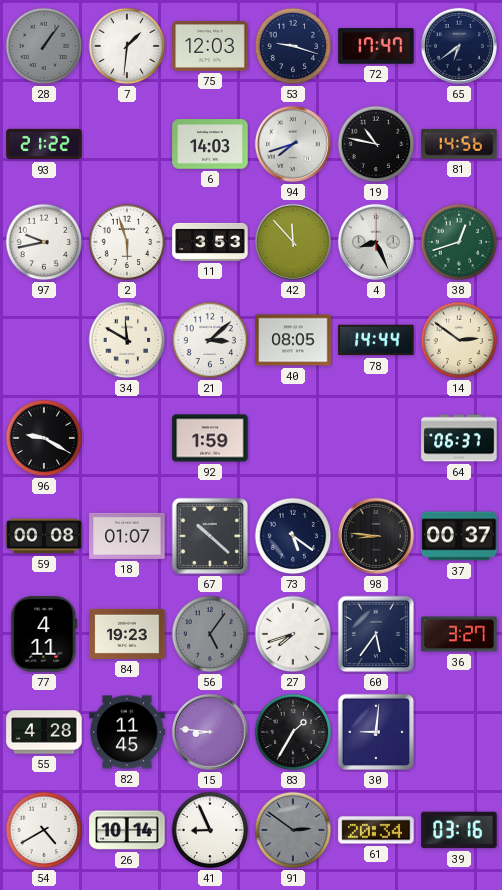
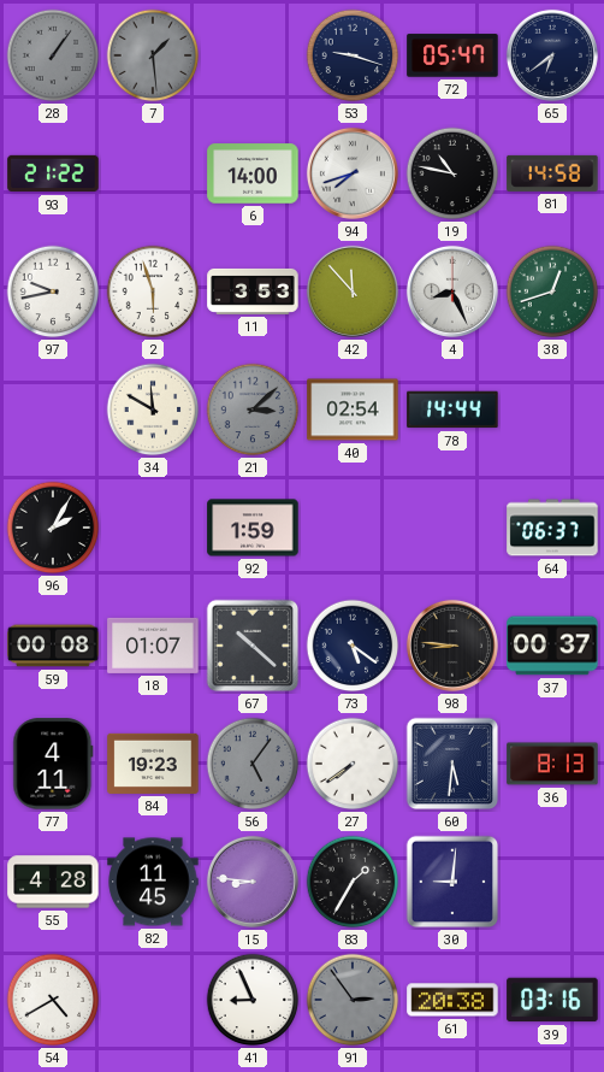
7: 1:31 -> 1:29
7 dial: white -> grey
75: 12:03 -> none
72: 17:47 -> 05:47
6: 14:03 -> 14:00
81: 14:56 -> 14:58
21 dial: white -> grey
40: 08:05 -> 02:54
14: 2:51 -> none
96: 9:20 -> 2:05
27: 7:42 -> 7:39
60: 5:36 -> 5:31
36: 3:27 -> 8:13
26: 10:14 -> none
91: 2:51 -> 2:54
61: 20:34 -> 20:38
